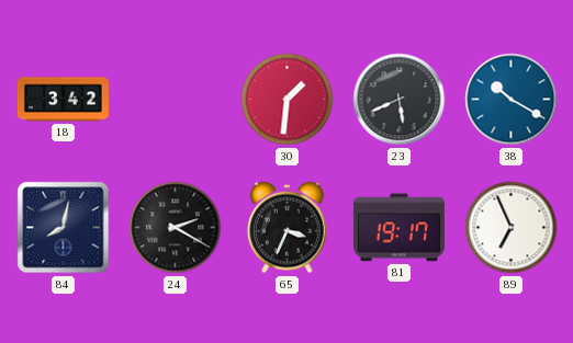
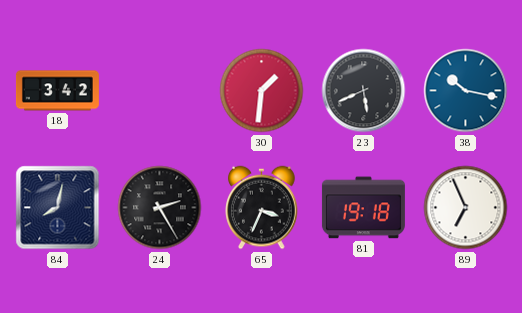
38: 10:20 -> 10:17
24: 2:20 -> 2:25
81: 19:17 -> 19:18
